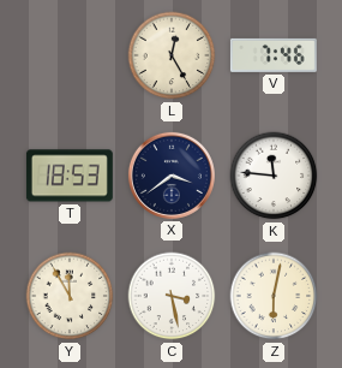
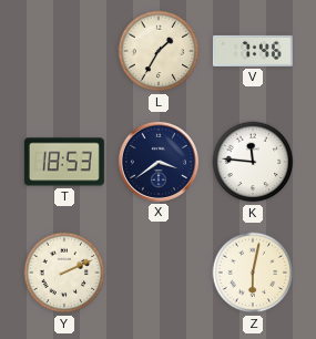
L: 12:25 -> 1:35
Y: 11:55 -> 2:11
C: 3:28 -> none
